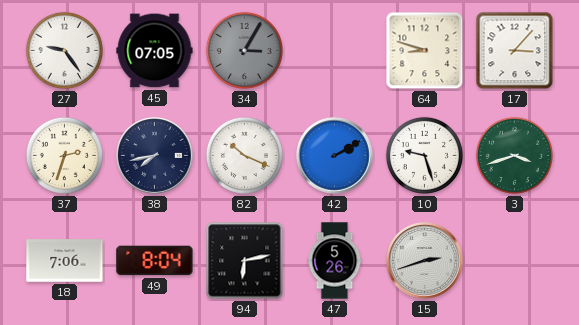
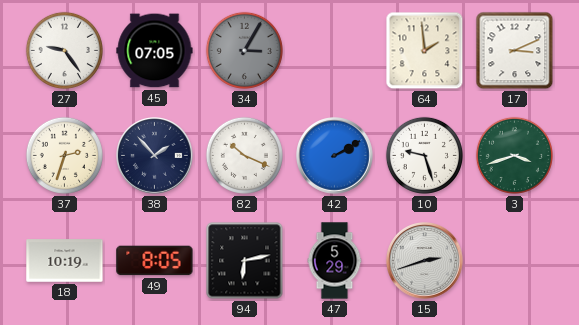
64: 8:48 -> 1:59
17: 3:07 -> 3:11
38: 7:43 -> 1:53
18: 7:06 -> 10:19
49: 8:04 -> 8:05
47: 5:26 -> 5:29
